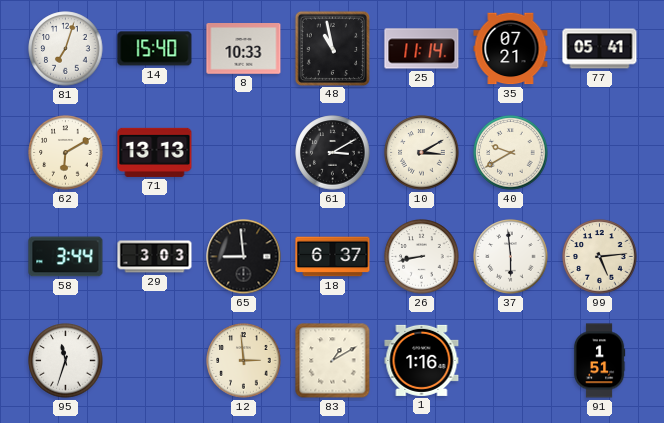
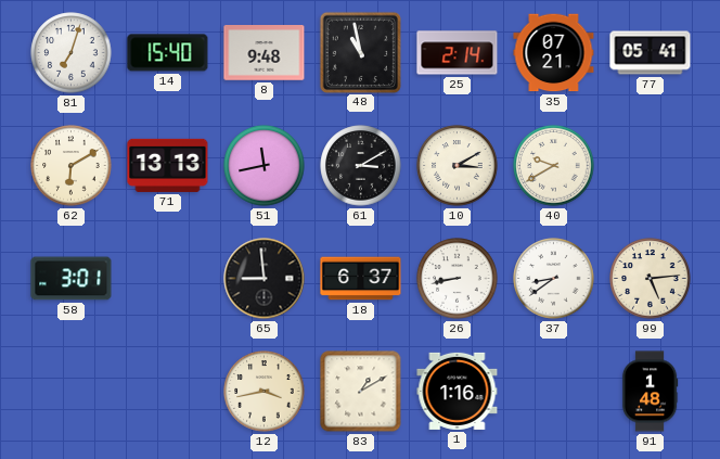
8: 10:33 -> 9:48
25: 11:14 -> 2:14
51: none -> 11:43
58: 3:44 -> 3:01
29: 3:03 -> none
37: 5:59 -> 8:39
95: 11:33 -> none
12: 2:59 -> 3:43
91: 1:51 -> 1:48
